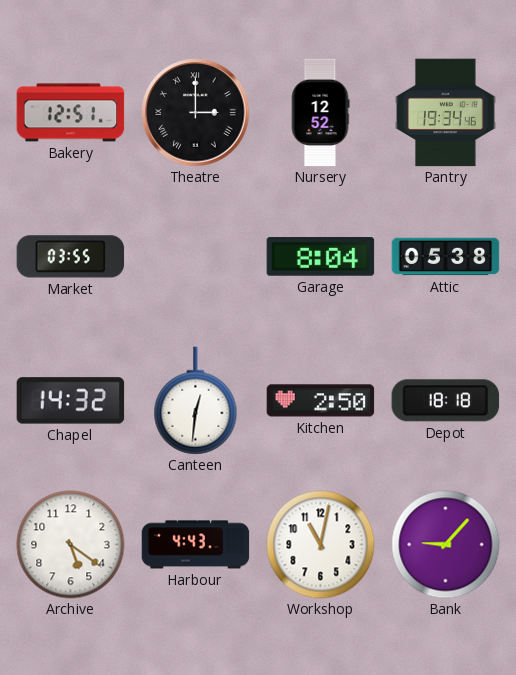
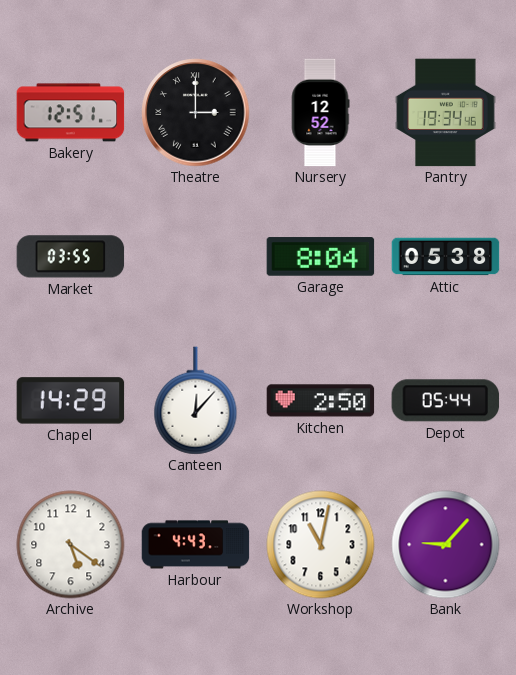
Chapel: 14:32 -> 14:29
Canteen: 12:31 -> 12:07
Depot: 18:18 -> 05:44
